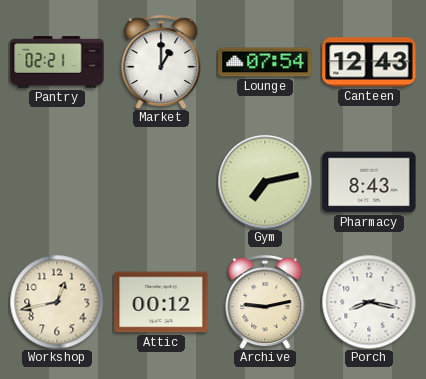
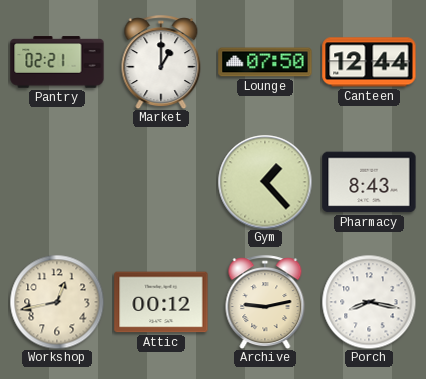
Lounge: 07:54 -> 07:50
Canteen: 12:43 -> 12:44
Gym: 7:13 -> 1:23
